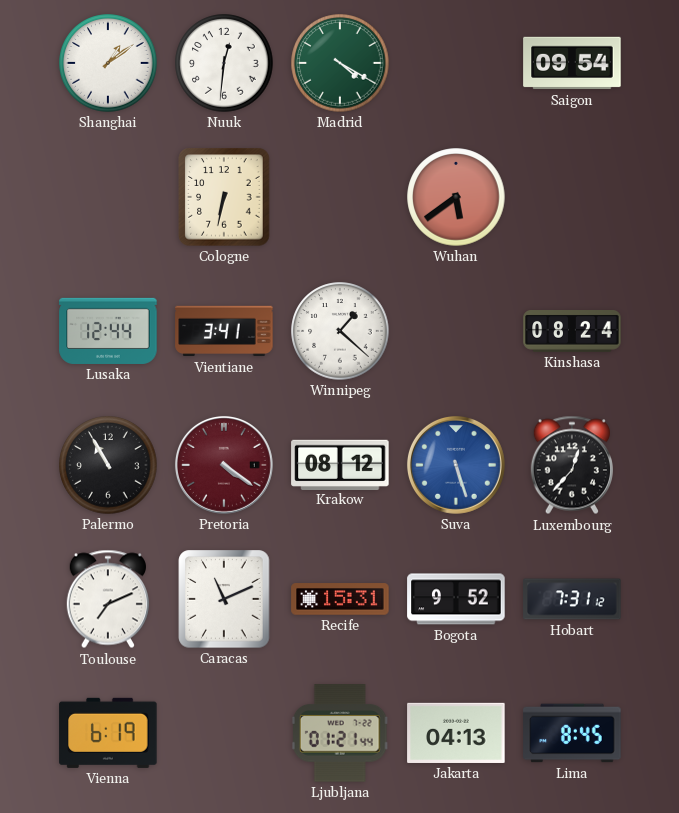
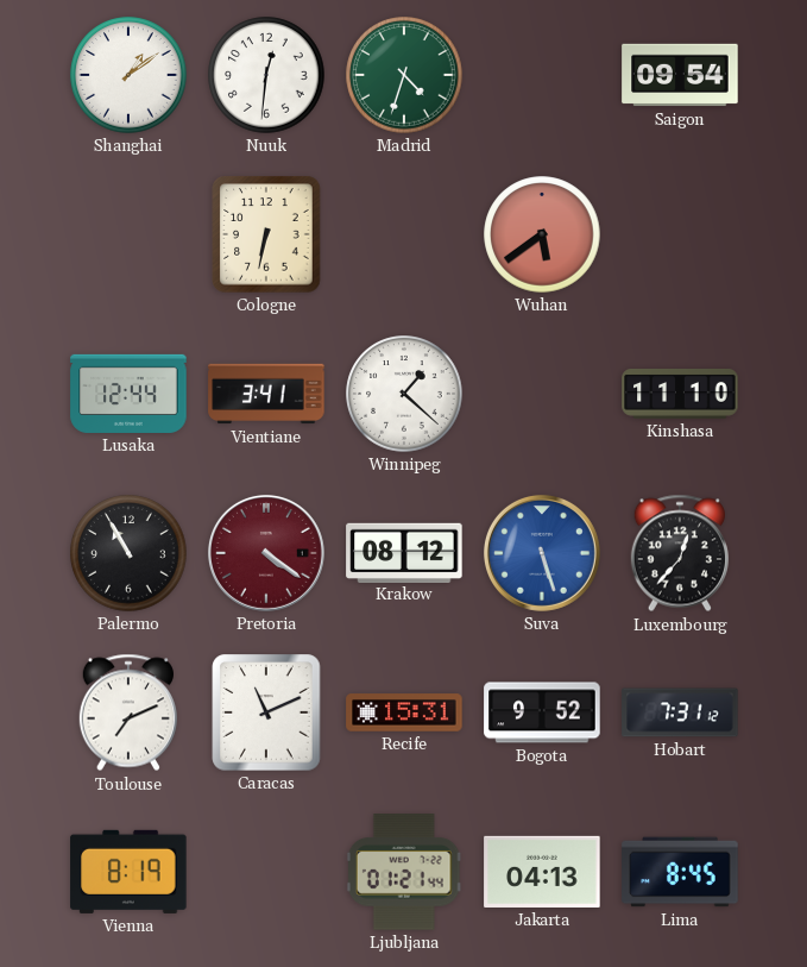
Madrid: 4:20 -> 4:33
Kinshasa: 08:24 -> 11:10
Vienna: 6:19 -> 8:19
